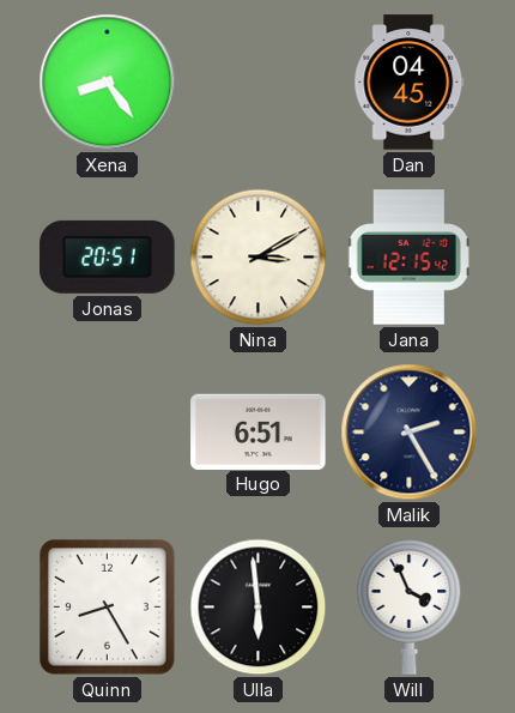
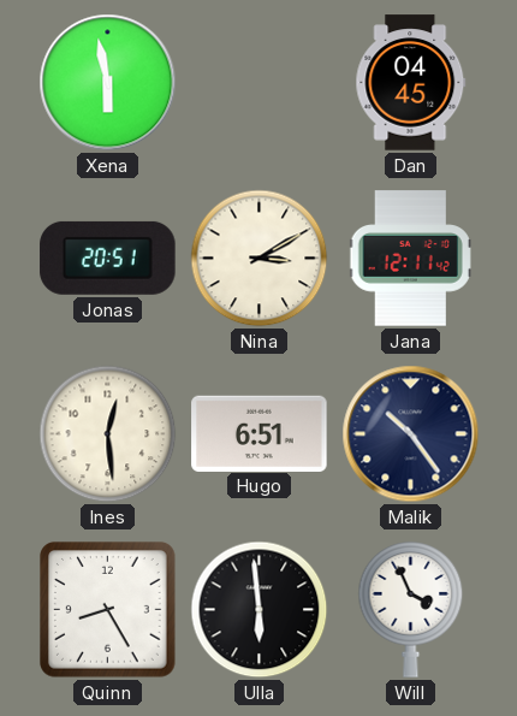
Xena: 8:24 -> 5:58
Jana: 12:15 -> 12:11
Ines: none -> 12:29
Malik: 2:25 -> 10:24
